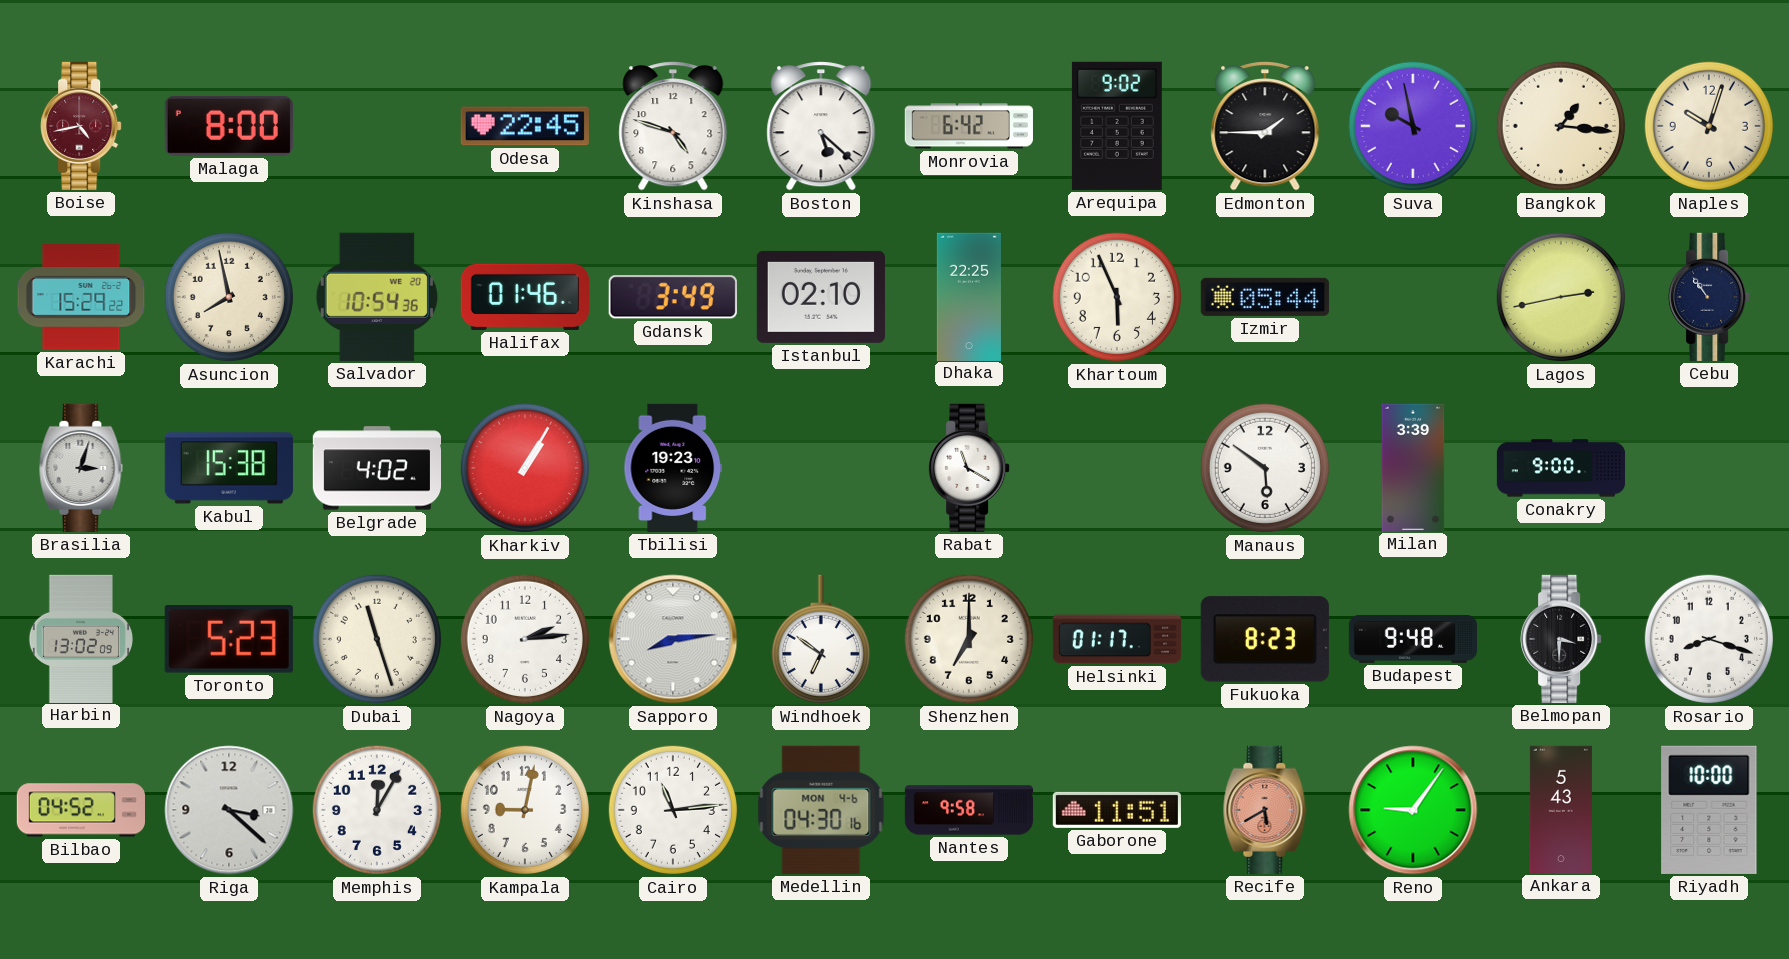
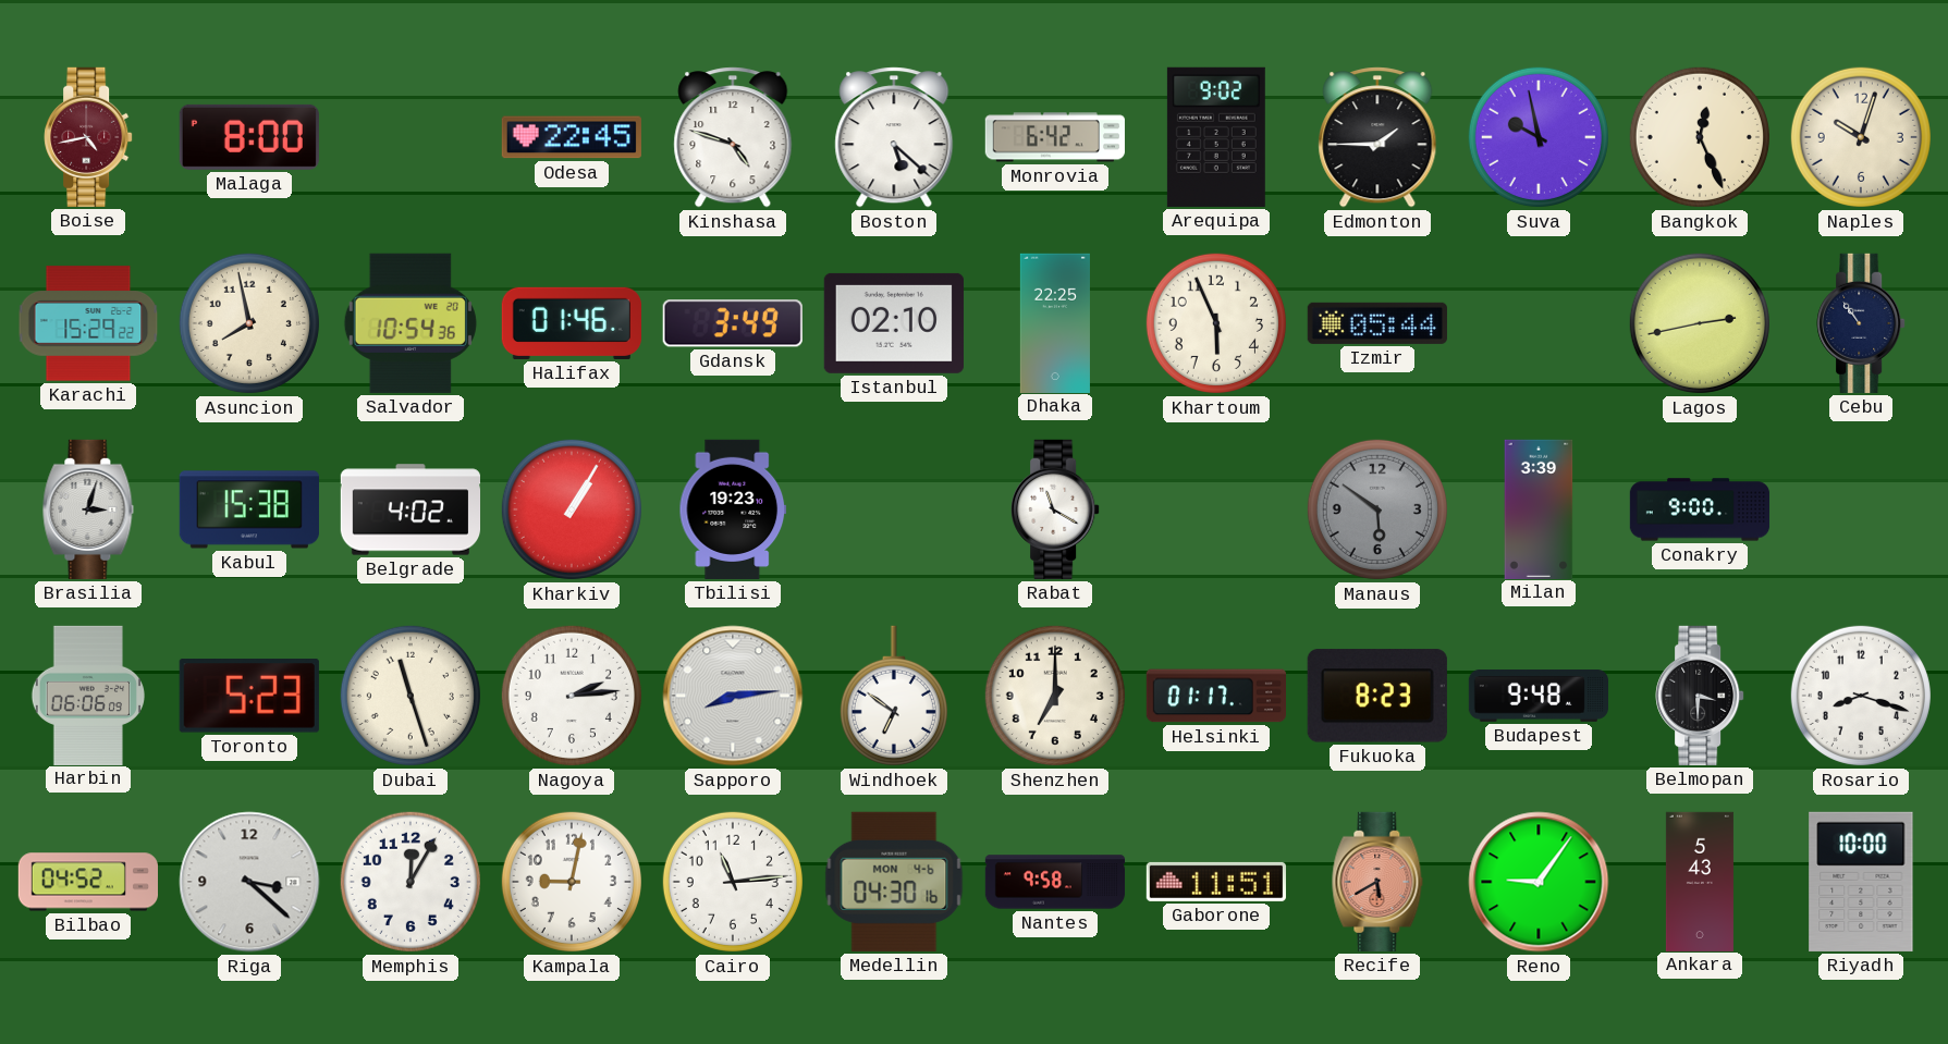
Bangkok: 1:16 -> 12:26
Manaus dial: white -> grey
Harbin: 13:02 -> 06:06
